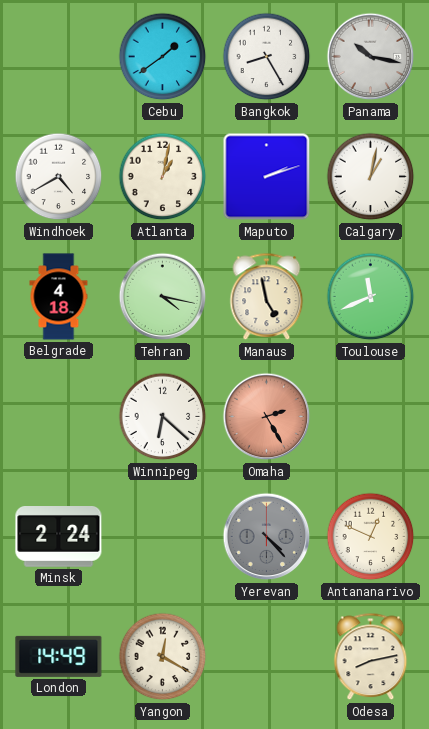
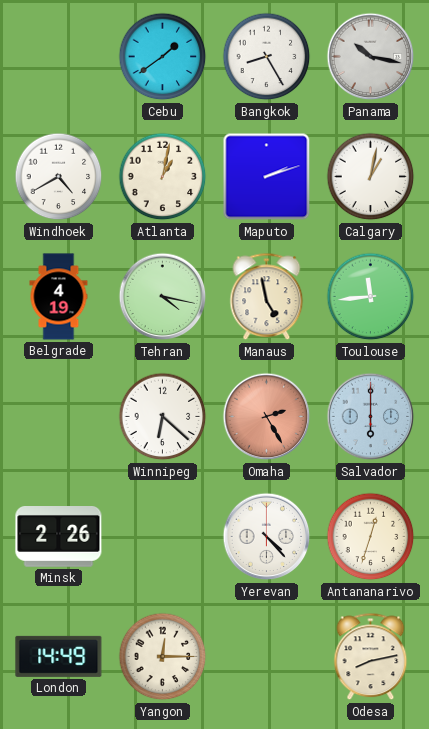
Belgrade: 4:18 -> 4:19
Toulouse: 11:41 -> 11:44
Salvador: none -> 6:00
Minsk: 2:24 -> 2:26
Yerevan dial: grey -> white
Antananarivo: 12:49 -> 12:33
Yangon: 12:20 -> 12:15
